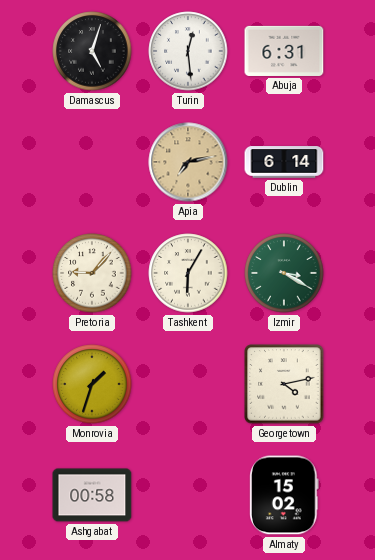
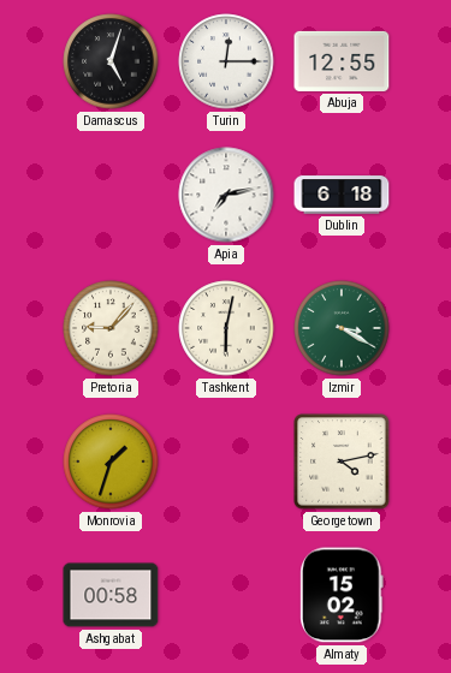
Turin: 12:29 -> 12:15
Abuja: 6:31 -> 12:55
Apia dial: champagne -> white
Dublin: 6:14 -> 6:18
Tashkent: 6:05 -> 6:02
